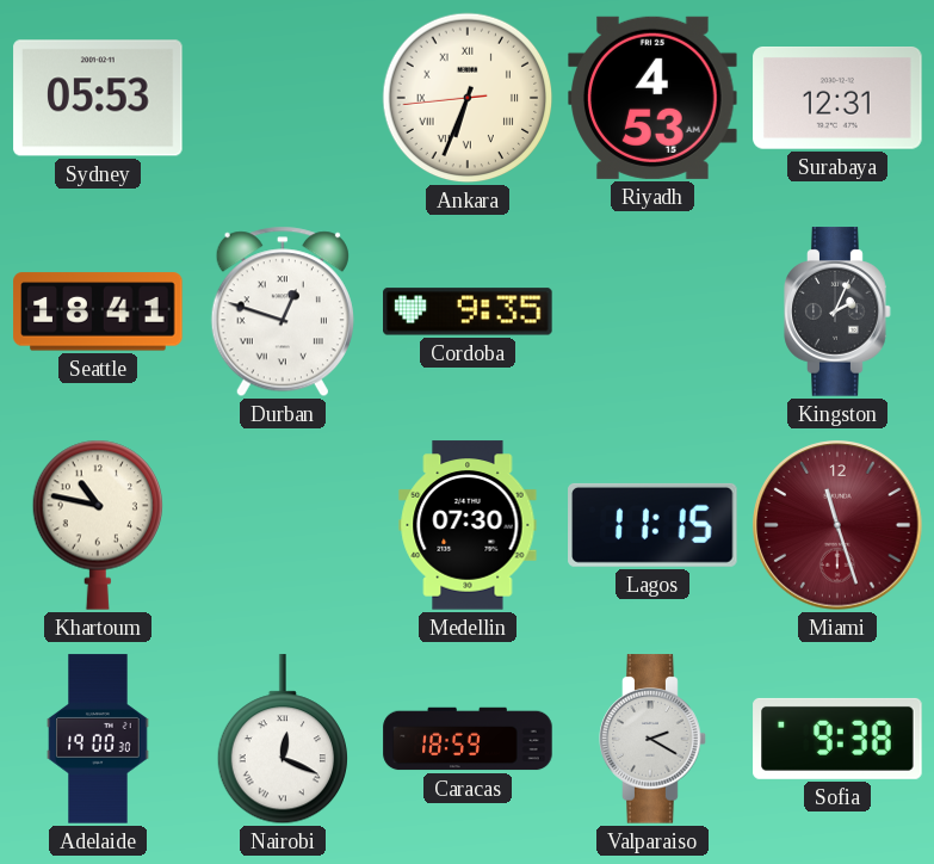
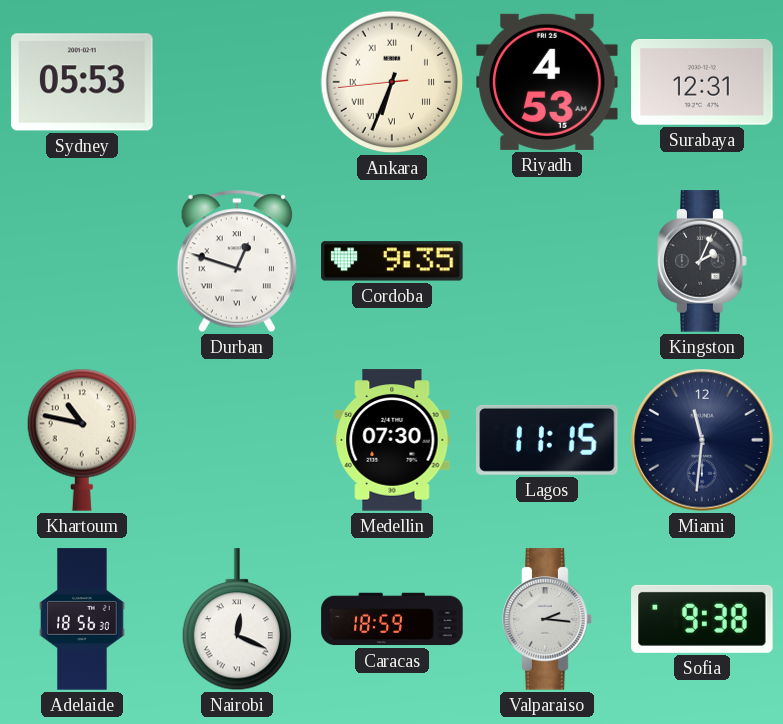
Seattle: 18:41 -> none
Miami: 11:27 -> 11:31
Miami dial: burgundy -> navy
Adelaide: 19:00 -> 18:56
Valparaiso: 2:20 -> 2:16
